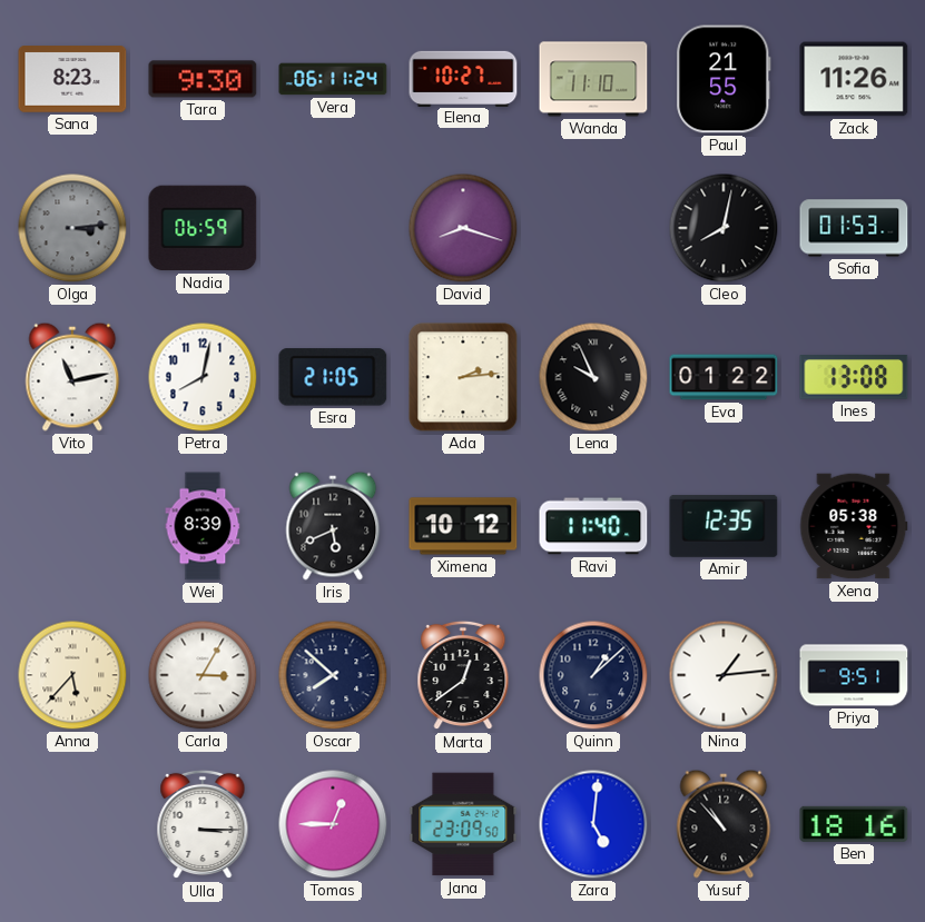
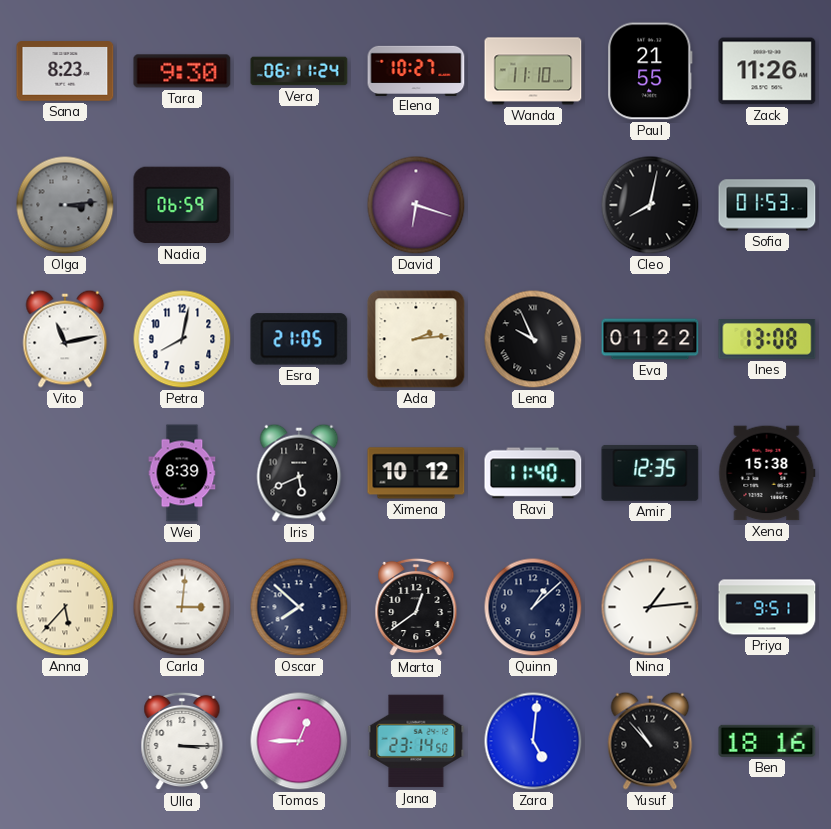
David: 8:18 -> 6:18
Xena: 05:38 -> 15:38
Carla: 3:05 -> 3:01
Jana: 23:09 -> 23:14
